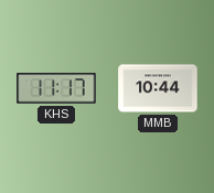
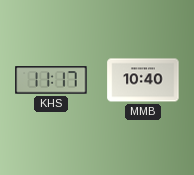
MMB: 10:44 -> 10:40
